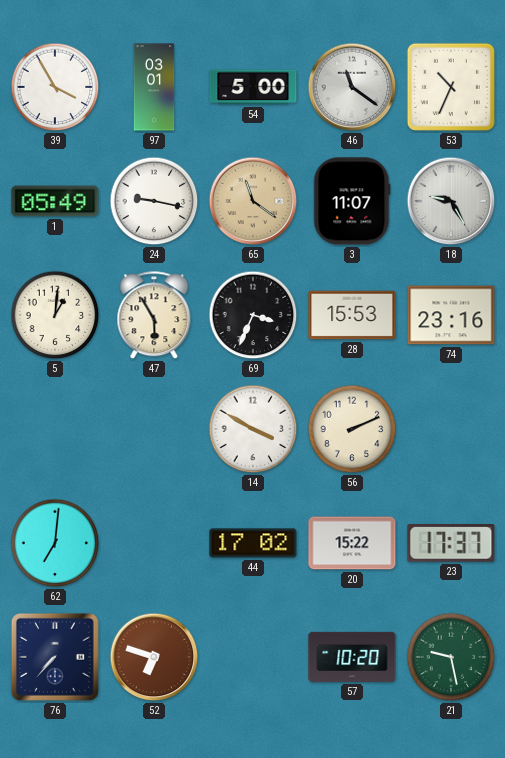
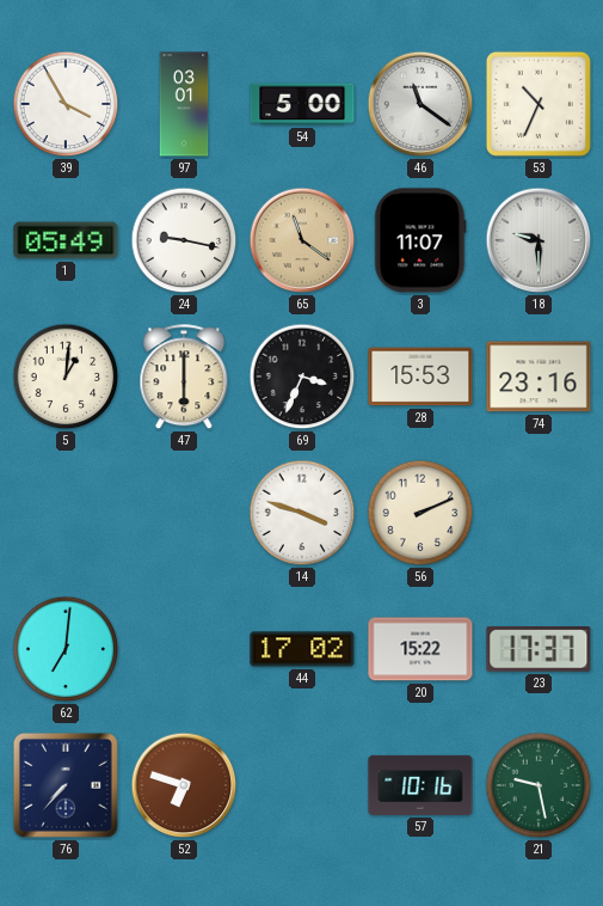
18: 9:25 -> 9:30
47: 5:55 -> 6:00
14: 3:50 -> 3:48
57: 10:20 -> 10:16
